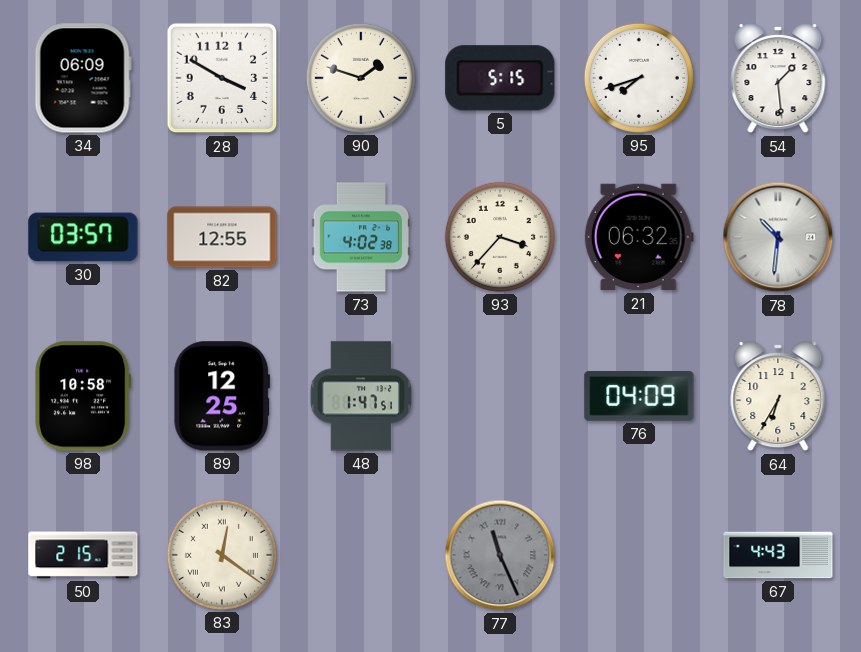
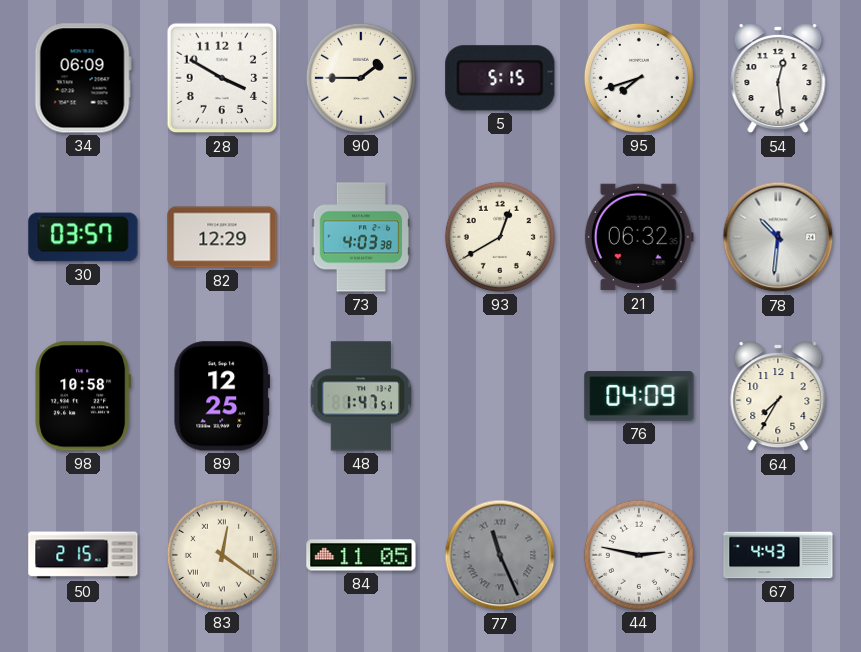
90: 1:48 -> 1:45
54: 1:29 -> 12:29
82: 12:55 -> 12:29
73: 4:02 -> 4:03
93: 3:37 -> 12:40
64: 6:35 -> 7:35
84: none -> 11:05
44: none -> 2:47
